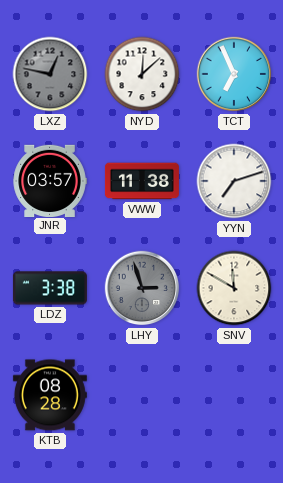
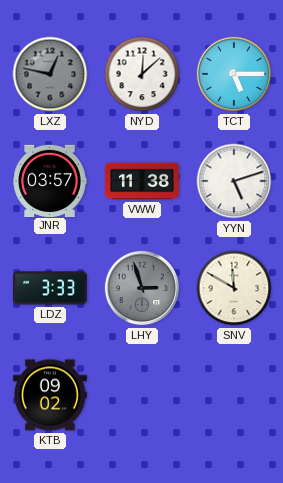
TCT: 6:56 -> 5:15
YYN: 7:12 -> 5:12
LDZ: 3:38 -> 3:33
KTB: 08:28 -> 09:02
